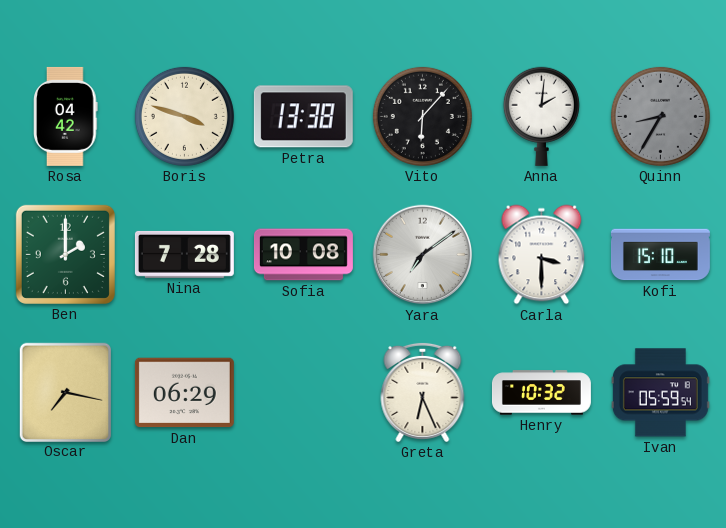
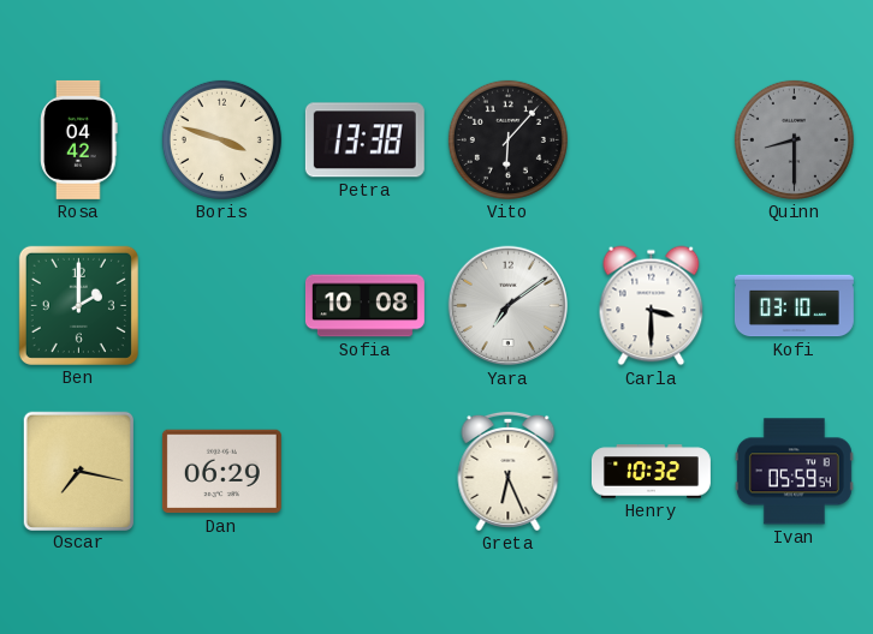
Anna: 2:01 -> none
Quinn: 8:35 -> 8:30
Nina: 7:28 -> none
Kofi: 15:10 -> 03:10
